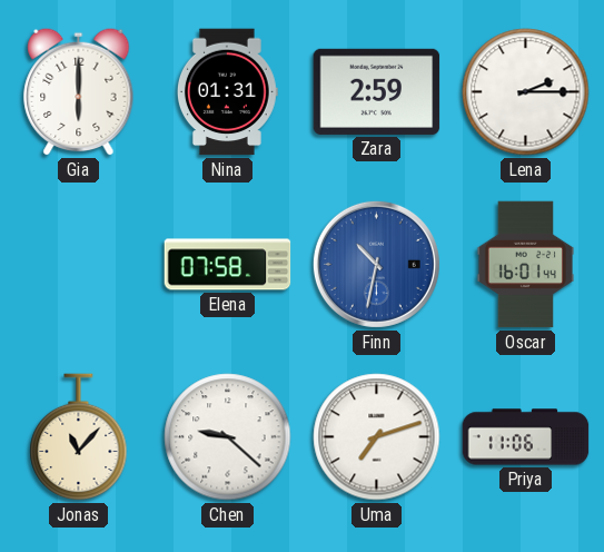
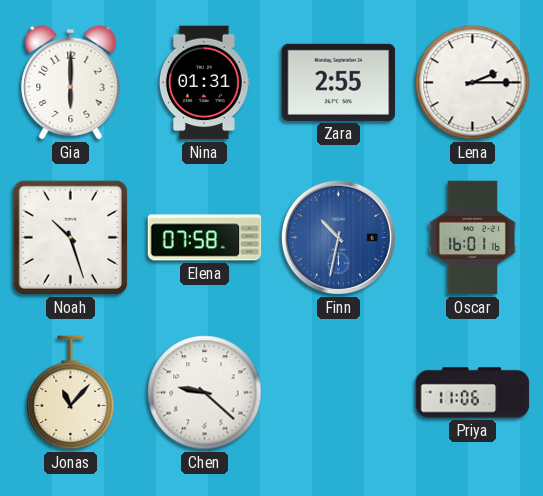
Zara: 2:59 -> 2:55
Noah: none -> 10:27
Oscar: 16:01:44 -> 16:01:16
Uma: 7:12 -> none
